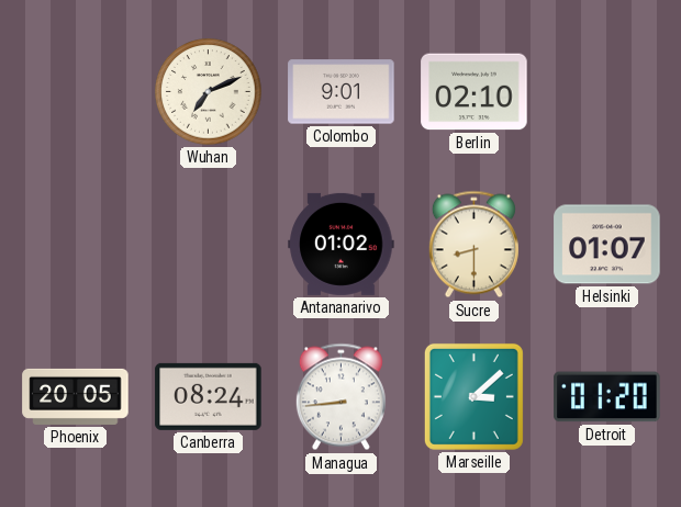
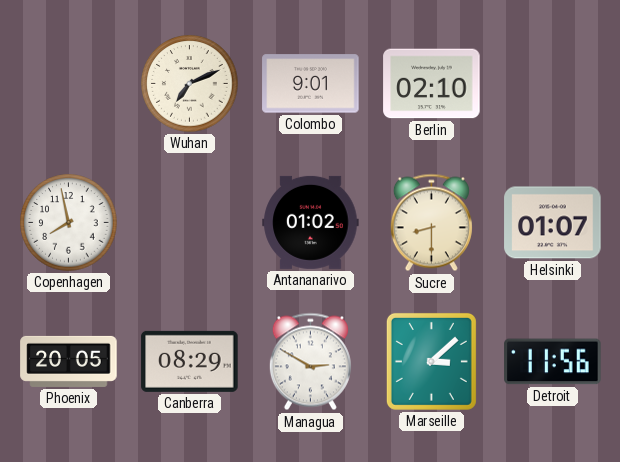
Copenhagen: none -> 7:58
Canberra: 08:24 -> 08:29
Managua: 8:44 -> 2:50
Detroit: 01:20 -> 11:56
